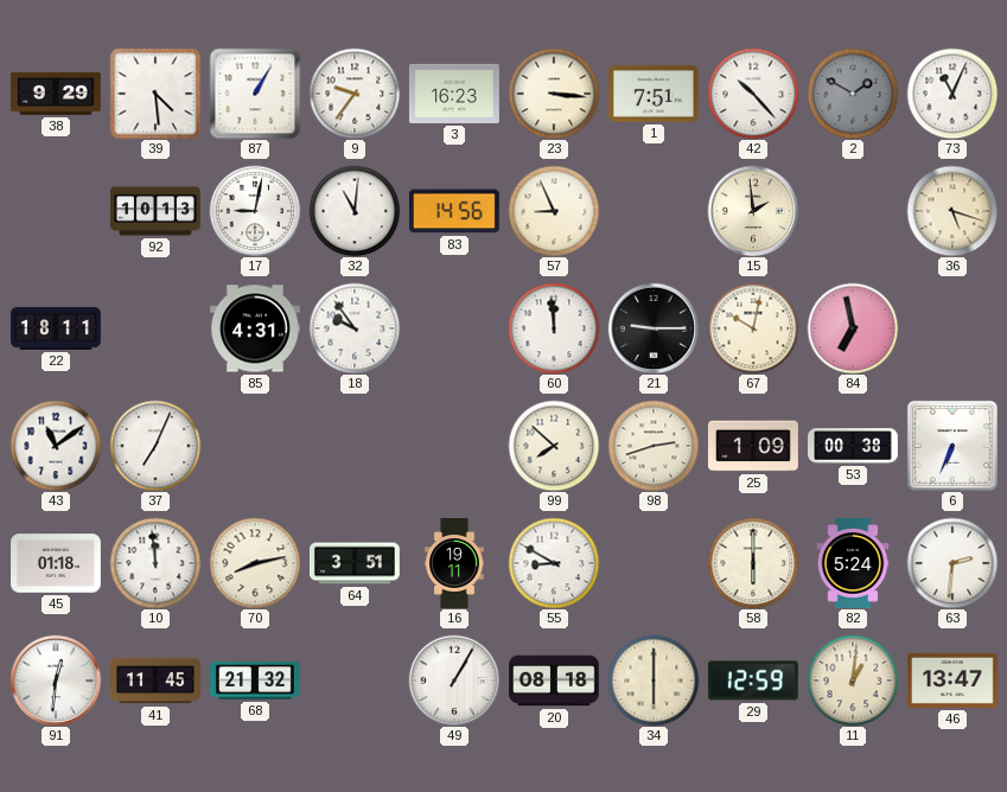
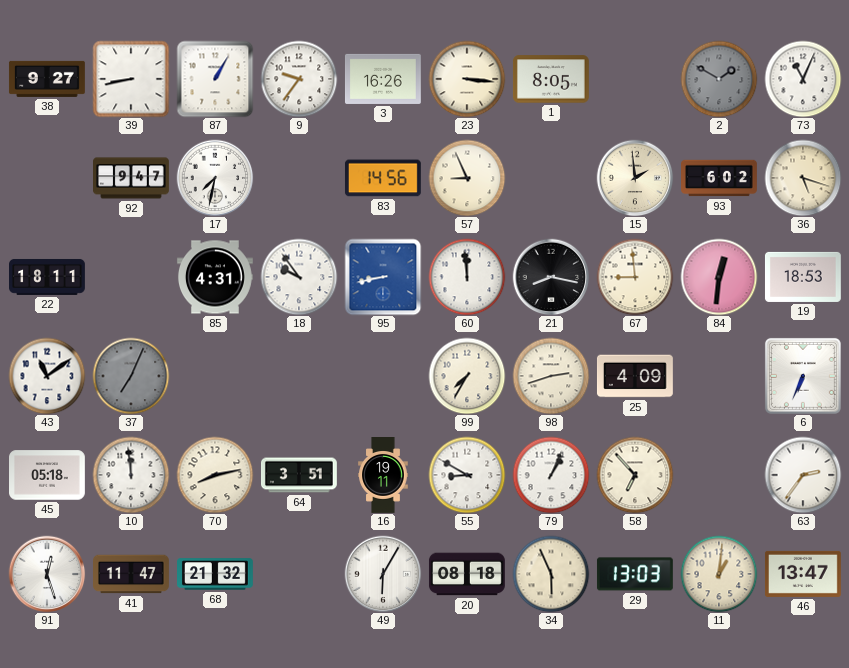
38: 9:29 -> 9:27
39: 4:29 -> 8:43
3: 16:23 -> 16:26
1: 7:51 -> 8:05
42: 10:23 -> none
92: 10:13 -> 9:47
17: 9:02 -> 7:32
32: 11:01 -> none
93: none -> 6:02
95: none -> 8:43
21: 9:15 -> 8:17
67: 10:02 -> 8:59
84: 6:58 -> 12:31
19: none -> 18:53
37 dial: white -> grey
99: 7:52 -> 7:35
25: 1:09 -> 4:09
53: 00:38 -> none
45: 01:18 -> 05:18
79: none -> 1:04
58: 6:00 -> 6:53
82: 5:24 -> none
63: 2:31 -> 2:36
91: 12:31 -> 12:27
41: 11:45 -> 11:47
49: 1:05 -> 6:05
34: 6:00 -> 5:56
29: 12:59 -> 13:03
